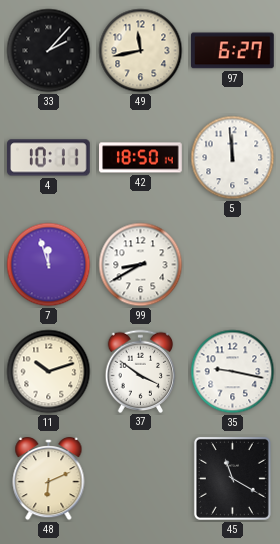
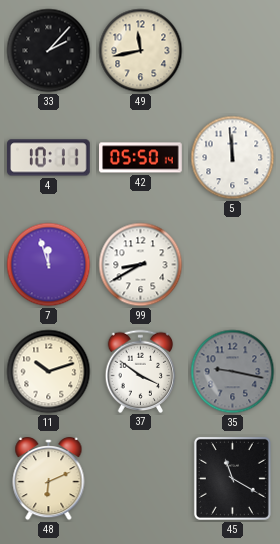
97: 6:27 -> none
42: 18:50 -> 05:50
35 dial: white -> grey
